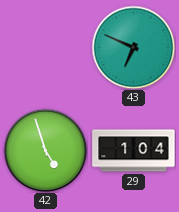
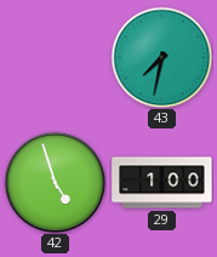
43: 6:49 -> 7:32
29: 1:04 -> 1:00
